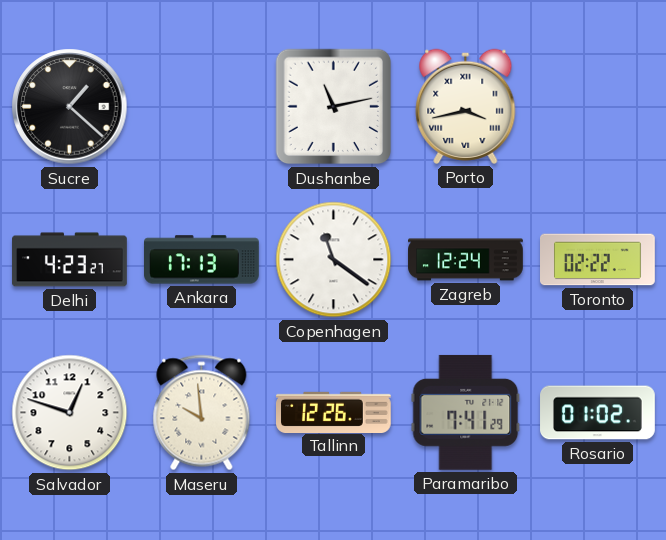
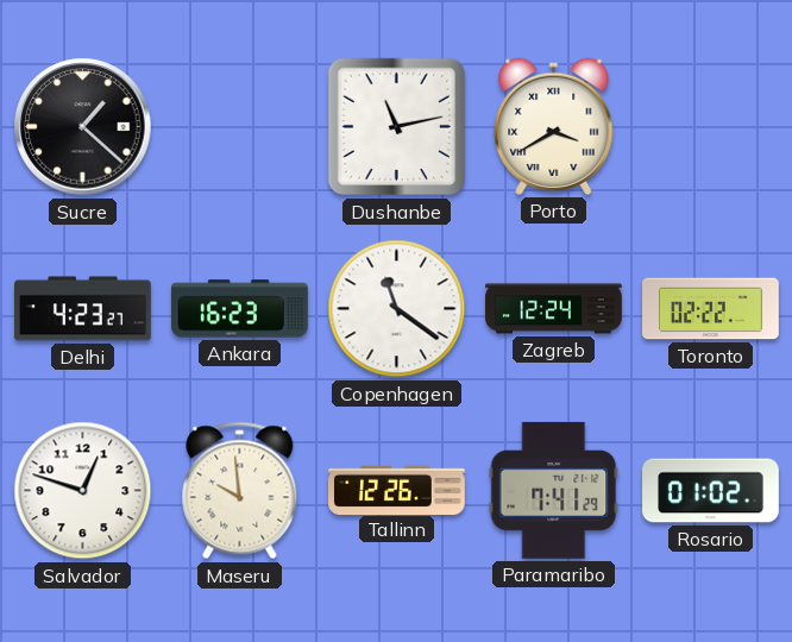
Porto: 3:43 -> 3:40
Ankara: 17:13 -> 16:23
